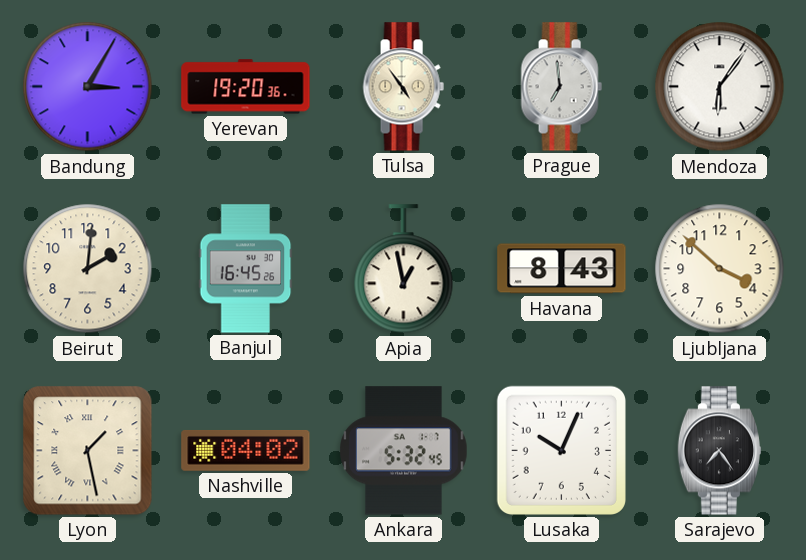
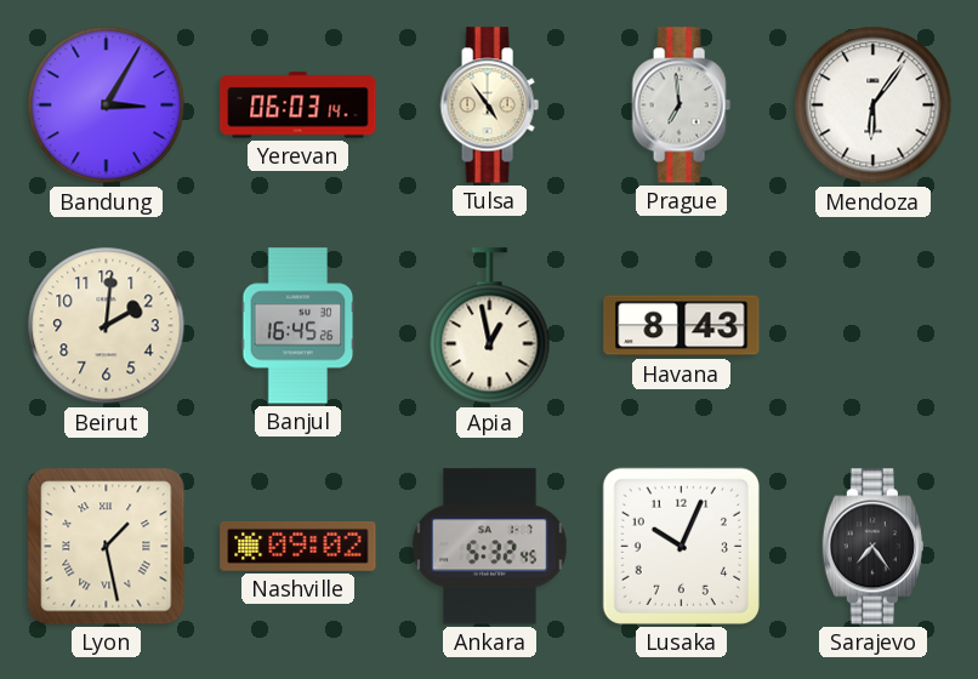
Yerevan: 19:20 -> 06:03
Ljubljana: 3:52 -> none
Nashville: 04:02 -> 09:02
